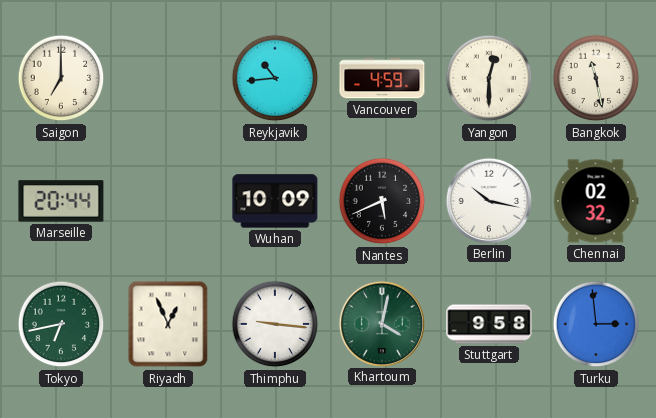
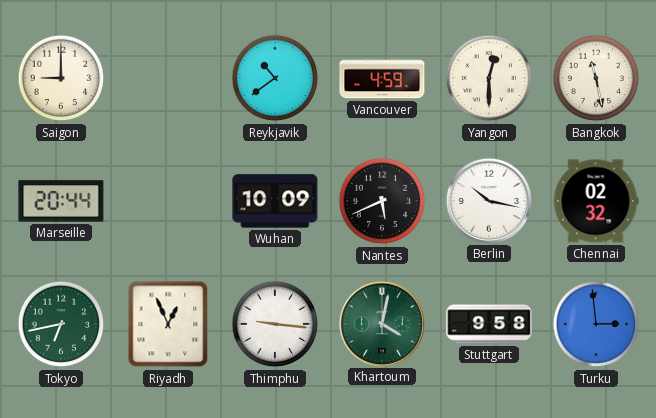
Saigon: 7:00 -> 9:00
Reykjavik: 10:44 -> 10:39
